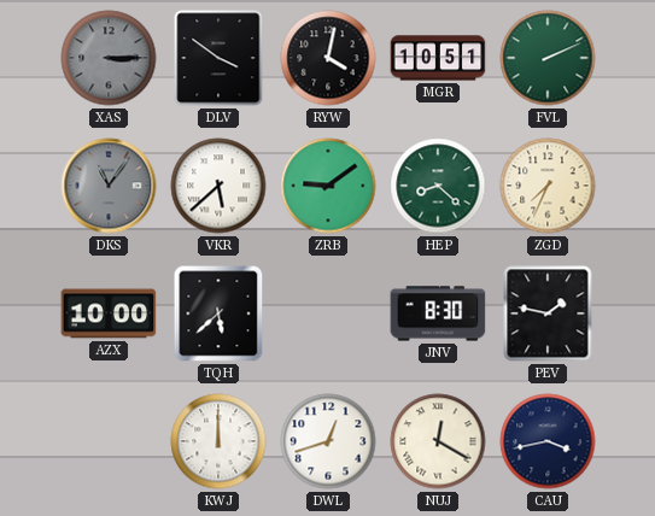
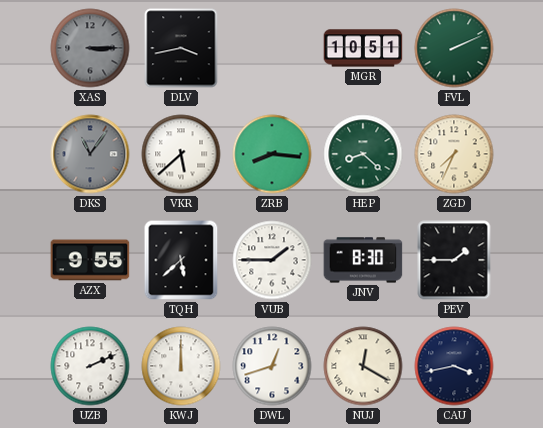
DLV: 3:51 -> 3:43
RYW: 4:02 -> none
ZRB: 9:09 -> 8:16
AZX: 10:00 -> 9:55
VUB: none -> 1:45
PEV: 1:47 -> 1:45
UZB: none -> 2:11
